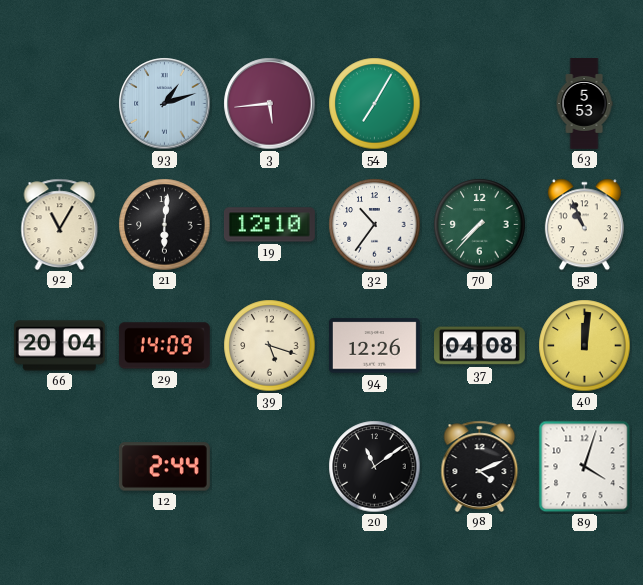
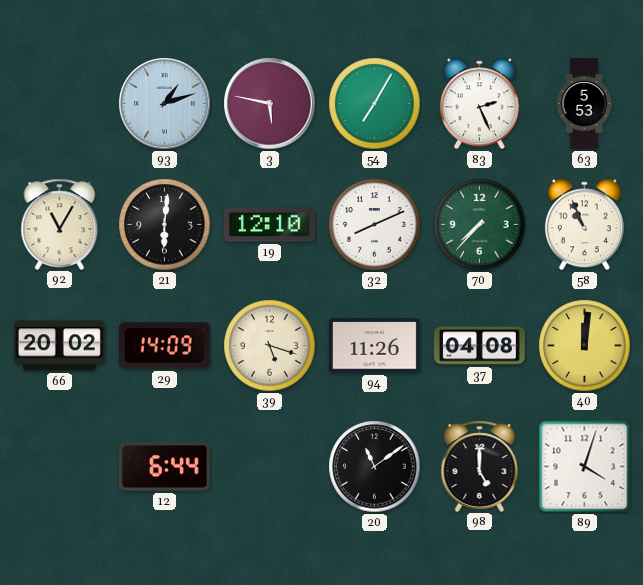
3: 5:44 -> 5:47
83: none -> 2:26
32: 10:36 -> 8:11
66: 20:04 -> 20:02
94: 12:26 -> 11:26
12: 2:44 -> 6:44
98: 4:11 -> 5:00
